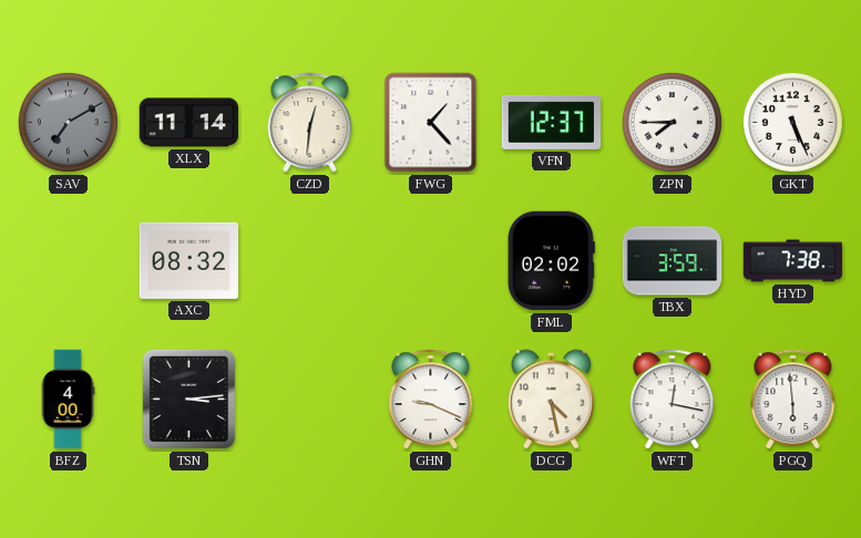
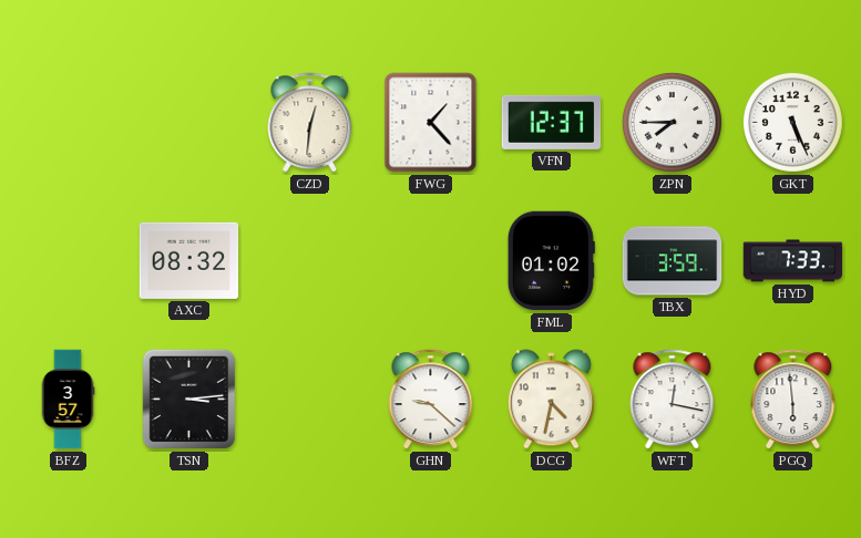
SAV: 7:10 -> none
XLX: 11:14 -> none
FML: 02:02 -> 01:02
HYD: 7:38 -> 7:33
BFZ: 4:00 -> 3:57
GHN: 9:19 -> 9:22
DCG: 4:28 -> 4:32
